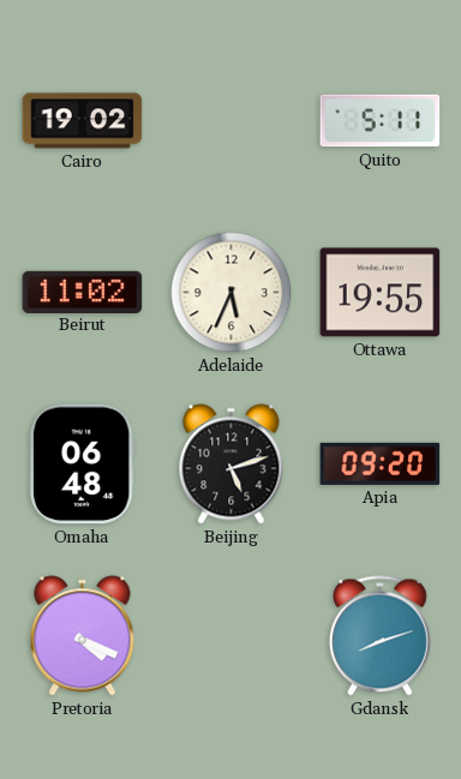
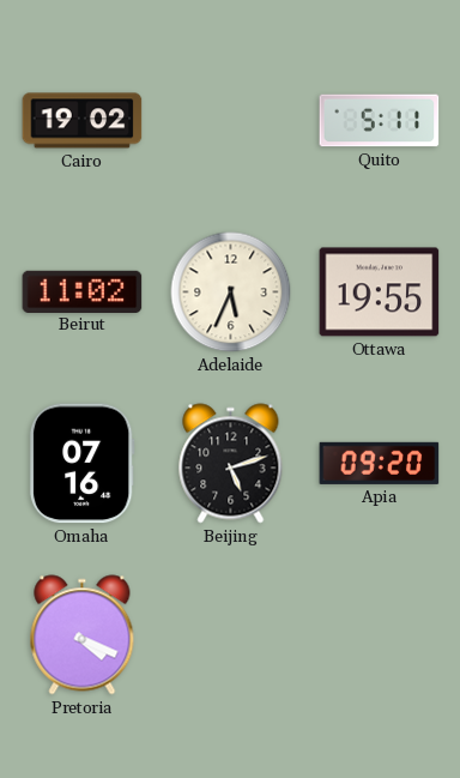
Omaha: 06:48 -> 07:16
Gdansk: 8:12 -> none
